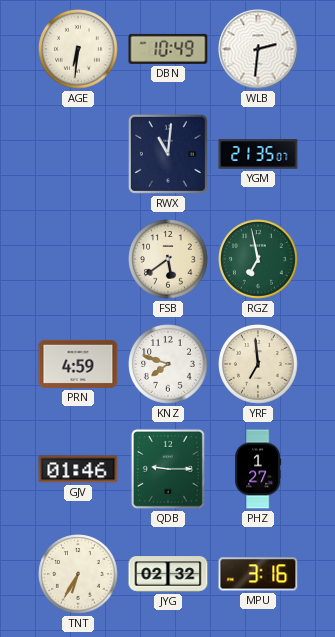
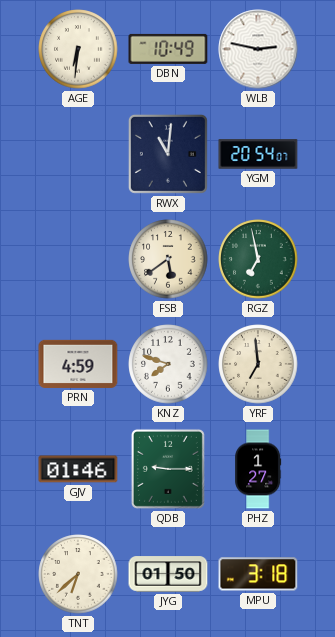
WLB: 2:31 -> 2:47
YGM: 21:35 -> 20:54
TNT: 6:35 -> 6:38
JYG: 02:32 -> 01:50
MPU: 3:16 -> 3:18
